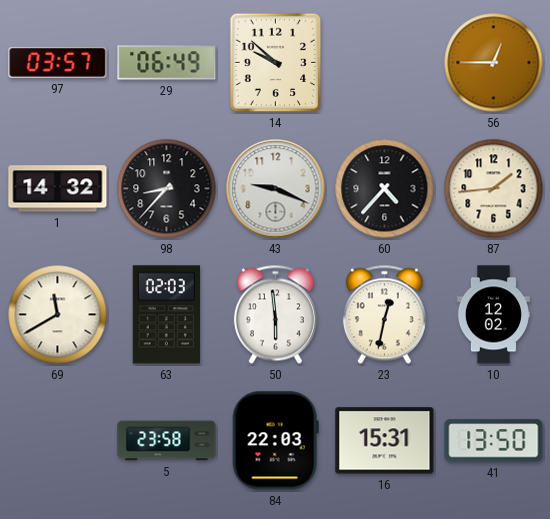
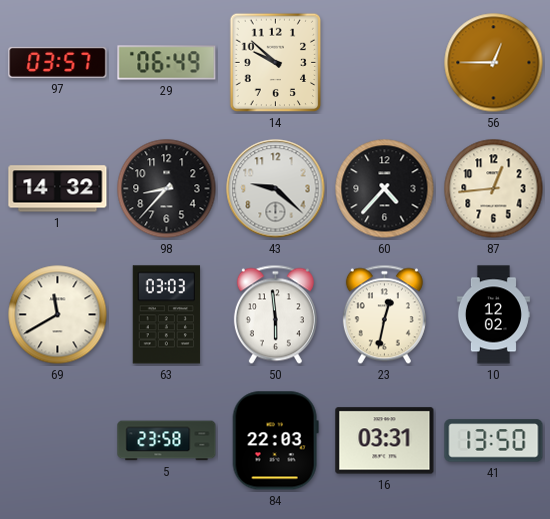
43: 9:19 -> 9:22
87: 1:44 -> 12:44
63: 02:03 -> 03:03
16: 15:31 -> 03:31
